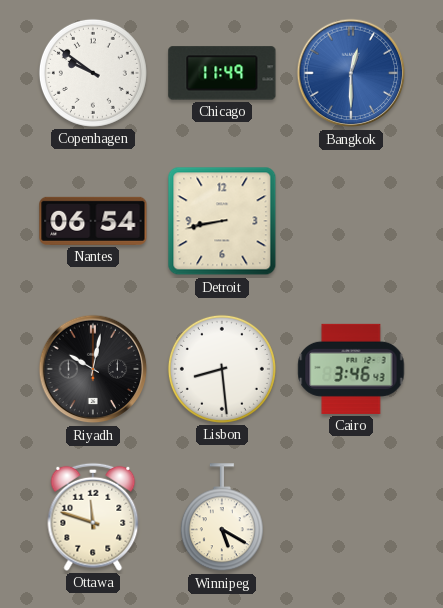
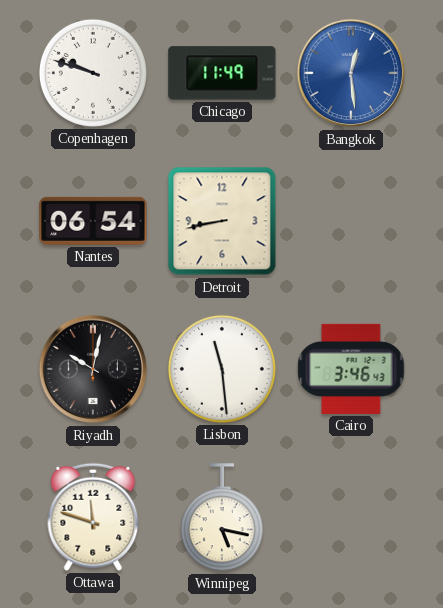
Copenhagen: 9:51 -> 9:48
Bangkok: 12:30 -> 12:29
Lisbon: 8:29 -> 11:29
Winnipeg: 5:20 -> 5:17
